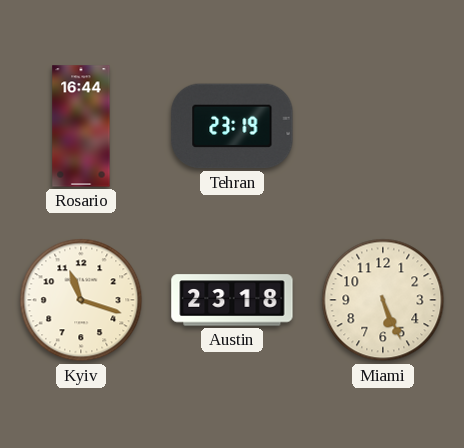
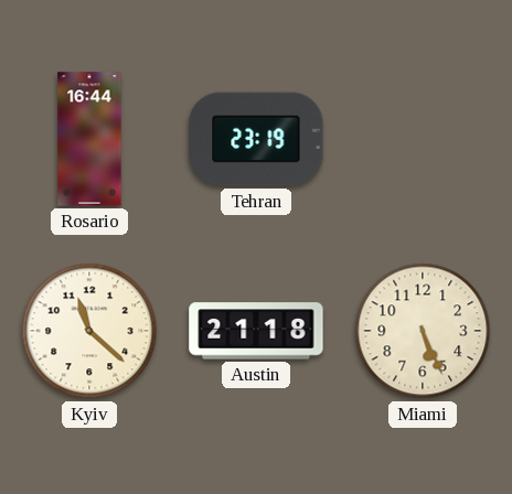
Kyiv: 11:18 -> 11:22
Austin: 23:18 -> 21:18
